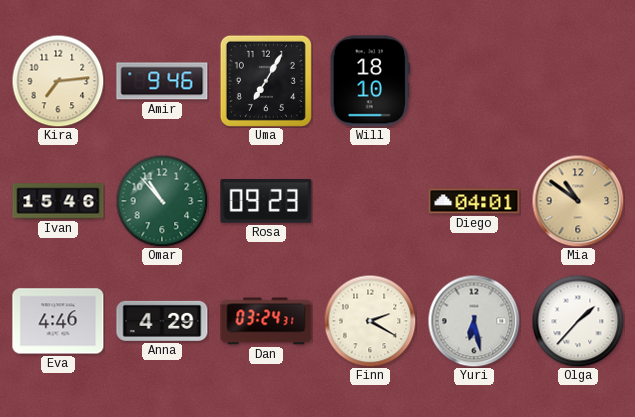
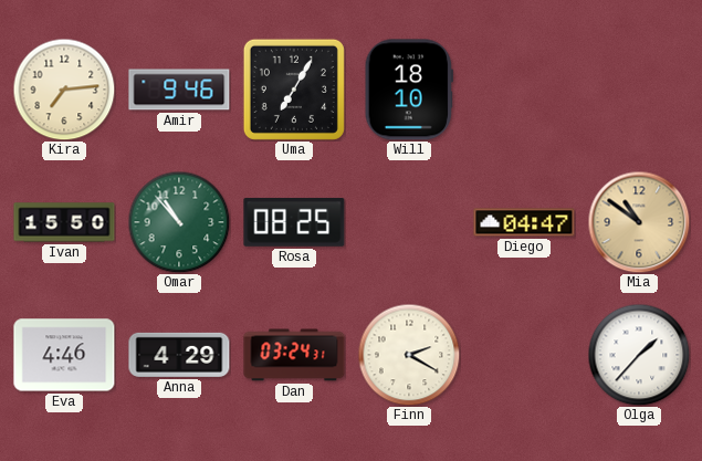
Ivan: 15:46 -> 15:50
Rosa: 09:23 -> 08:25
Diego: 04:01 -> 04:47
Yuri: 6:28 -> none
